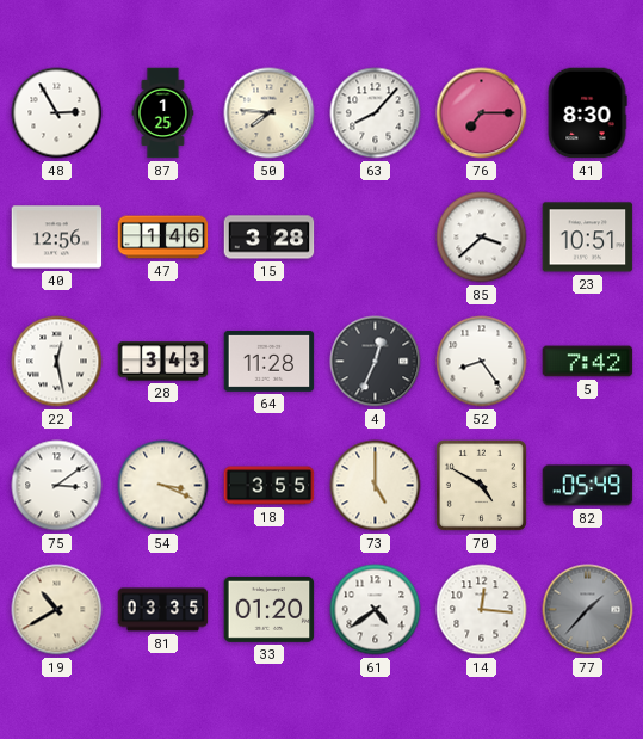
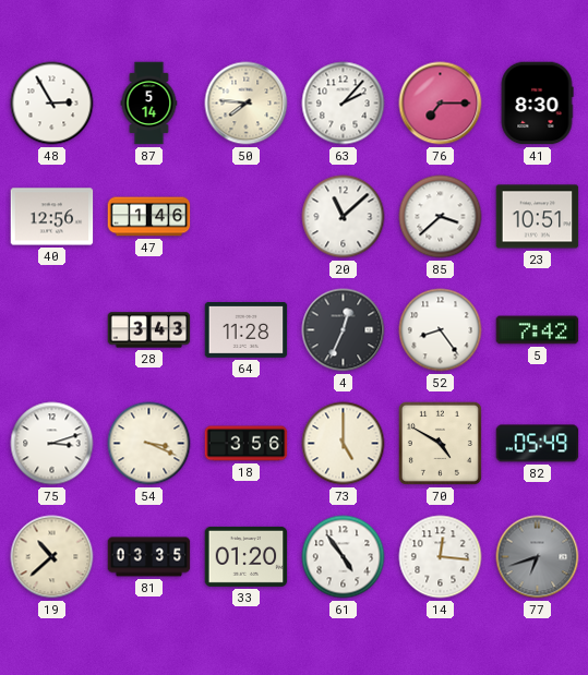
87: 1:25 -> 5:14
63: 8:07 -> 2:07
15: 3:28 -> none
20: none -> 11:08
22: 12:28 -> none
75: 3:09 -> 3:12
18: 3:55 -> 3:56
19: 10:40 -> 10:38
61: 4:39 -> 4:54
77: 1:37 -> 6:42
